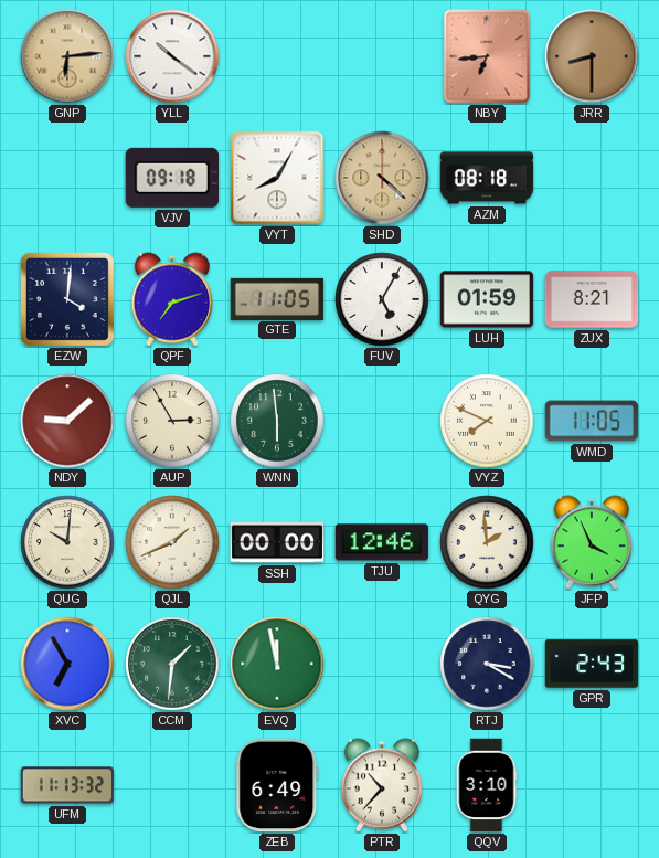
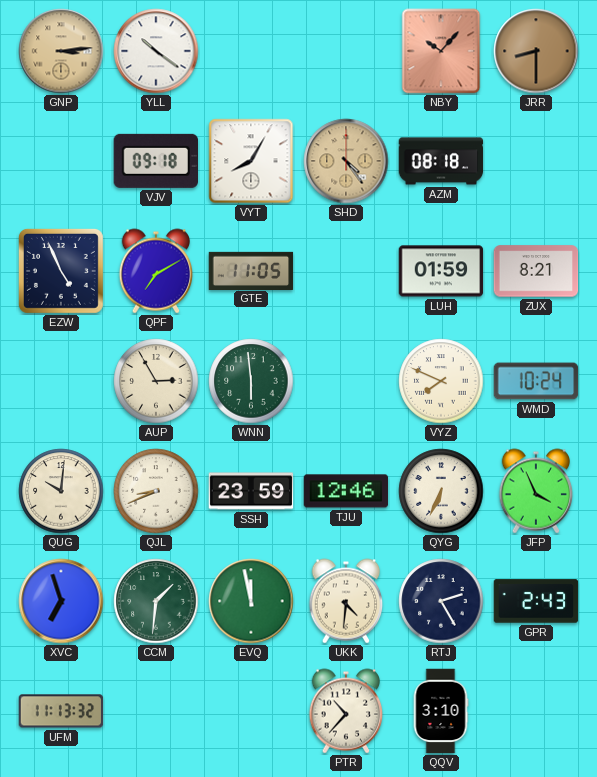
GNP: 6:14 -> 3:14
NBY: 6:44 -> 10:07
SHD: 4:22 -> 4:24
EZW: 4:01 -> 4:56
QPF: 7:12 -> 7:10
FUV: 5:05 -> none
NDY: 9:08 -> none
WMD: 11:05 -> 10:24
QJL: 1:41 -> 8:41
SSH: 00:00 -> 23:59
QYG: 1:59 -> 6:34
XVC: 6:55 -> 6:57
UKK: none -> 4:31
RTJ: 3:20 -> 2:25
ZEB: 6:49 -> none
